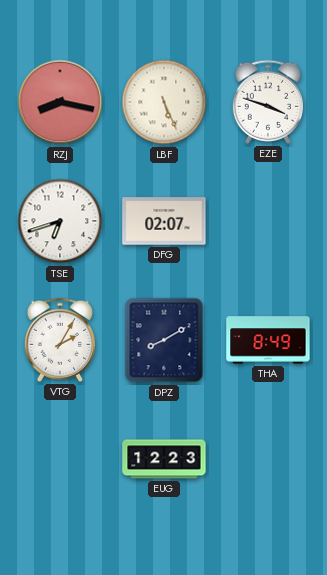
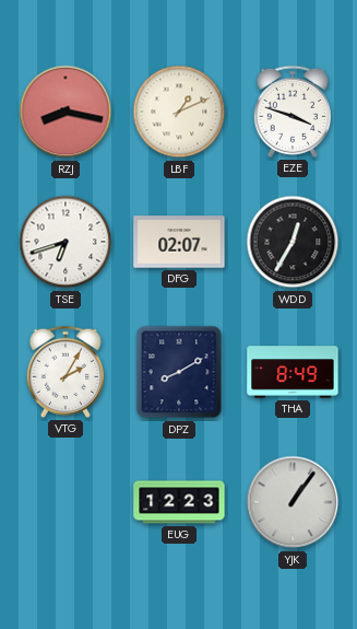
LBF: 5:26 -> 1:11
WDD: none -> 12:35
YJK: none -> 1:06
